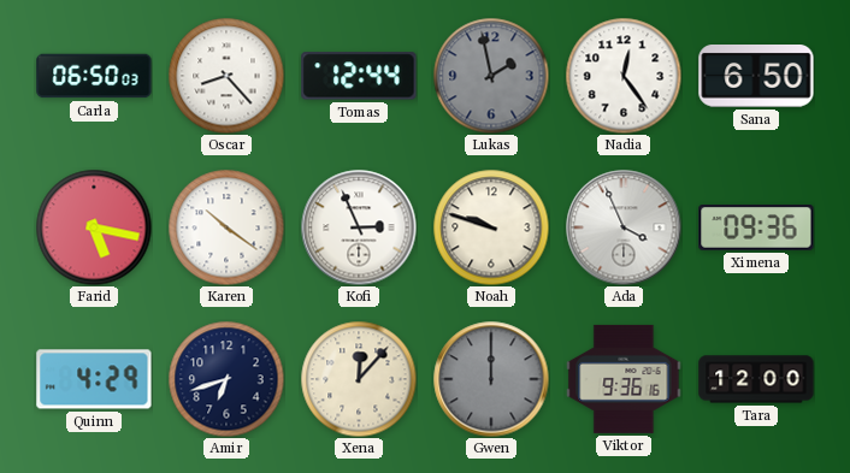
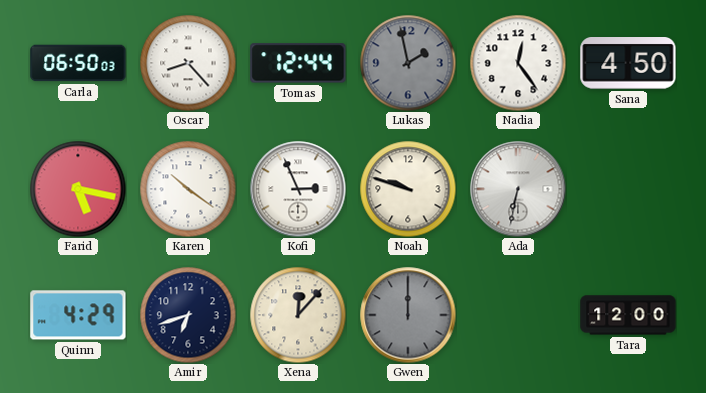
Sana: 6:50 -> 4:50
Ada: 3:56 -> 6:32
Ximena: 09:36 -> none
Viktor: 9:36 -> none
